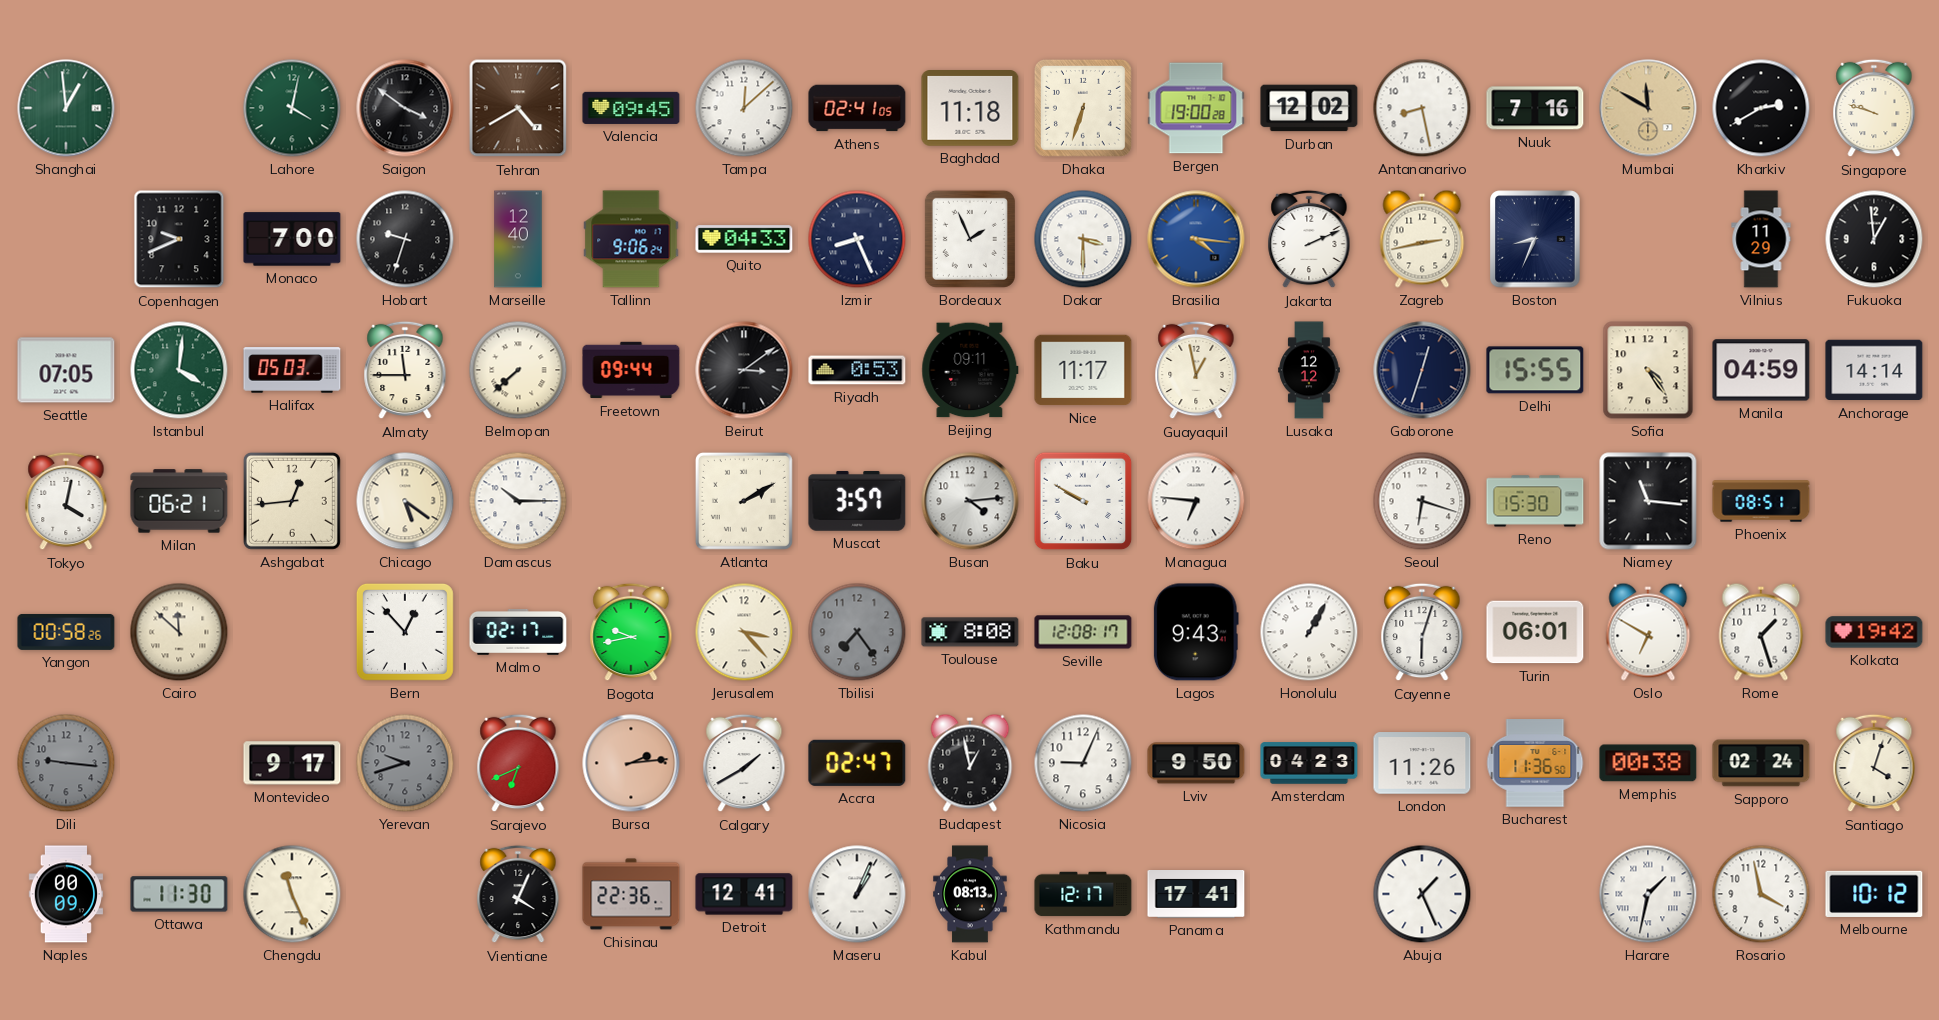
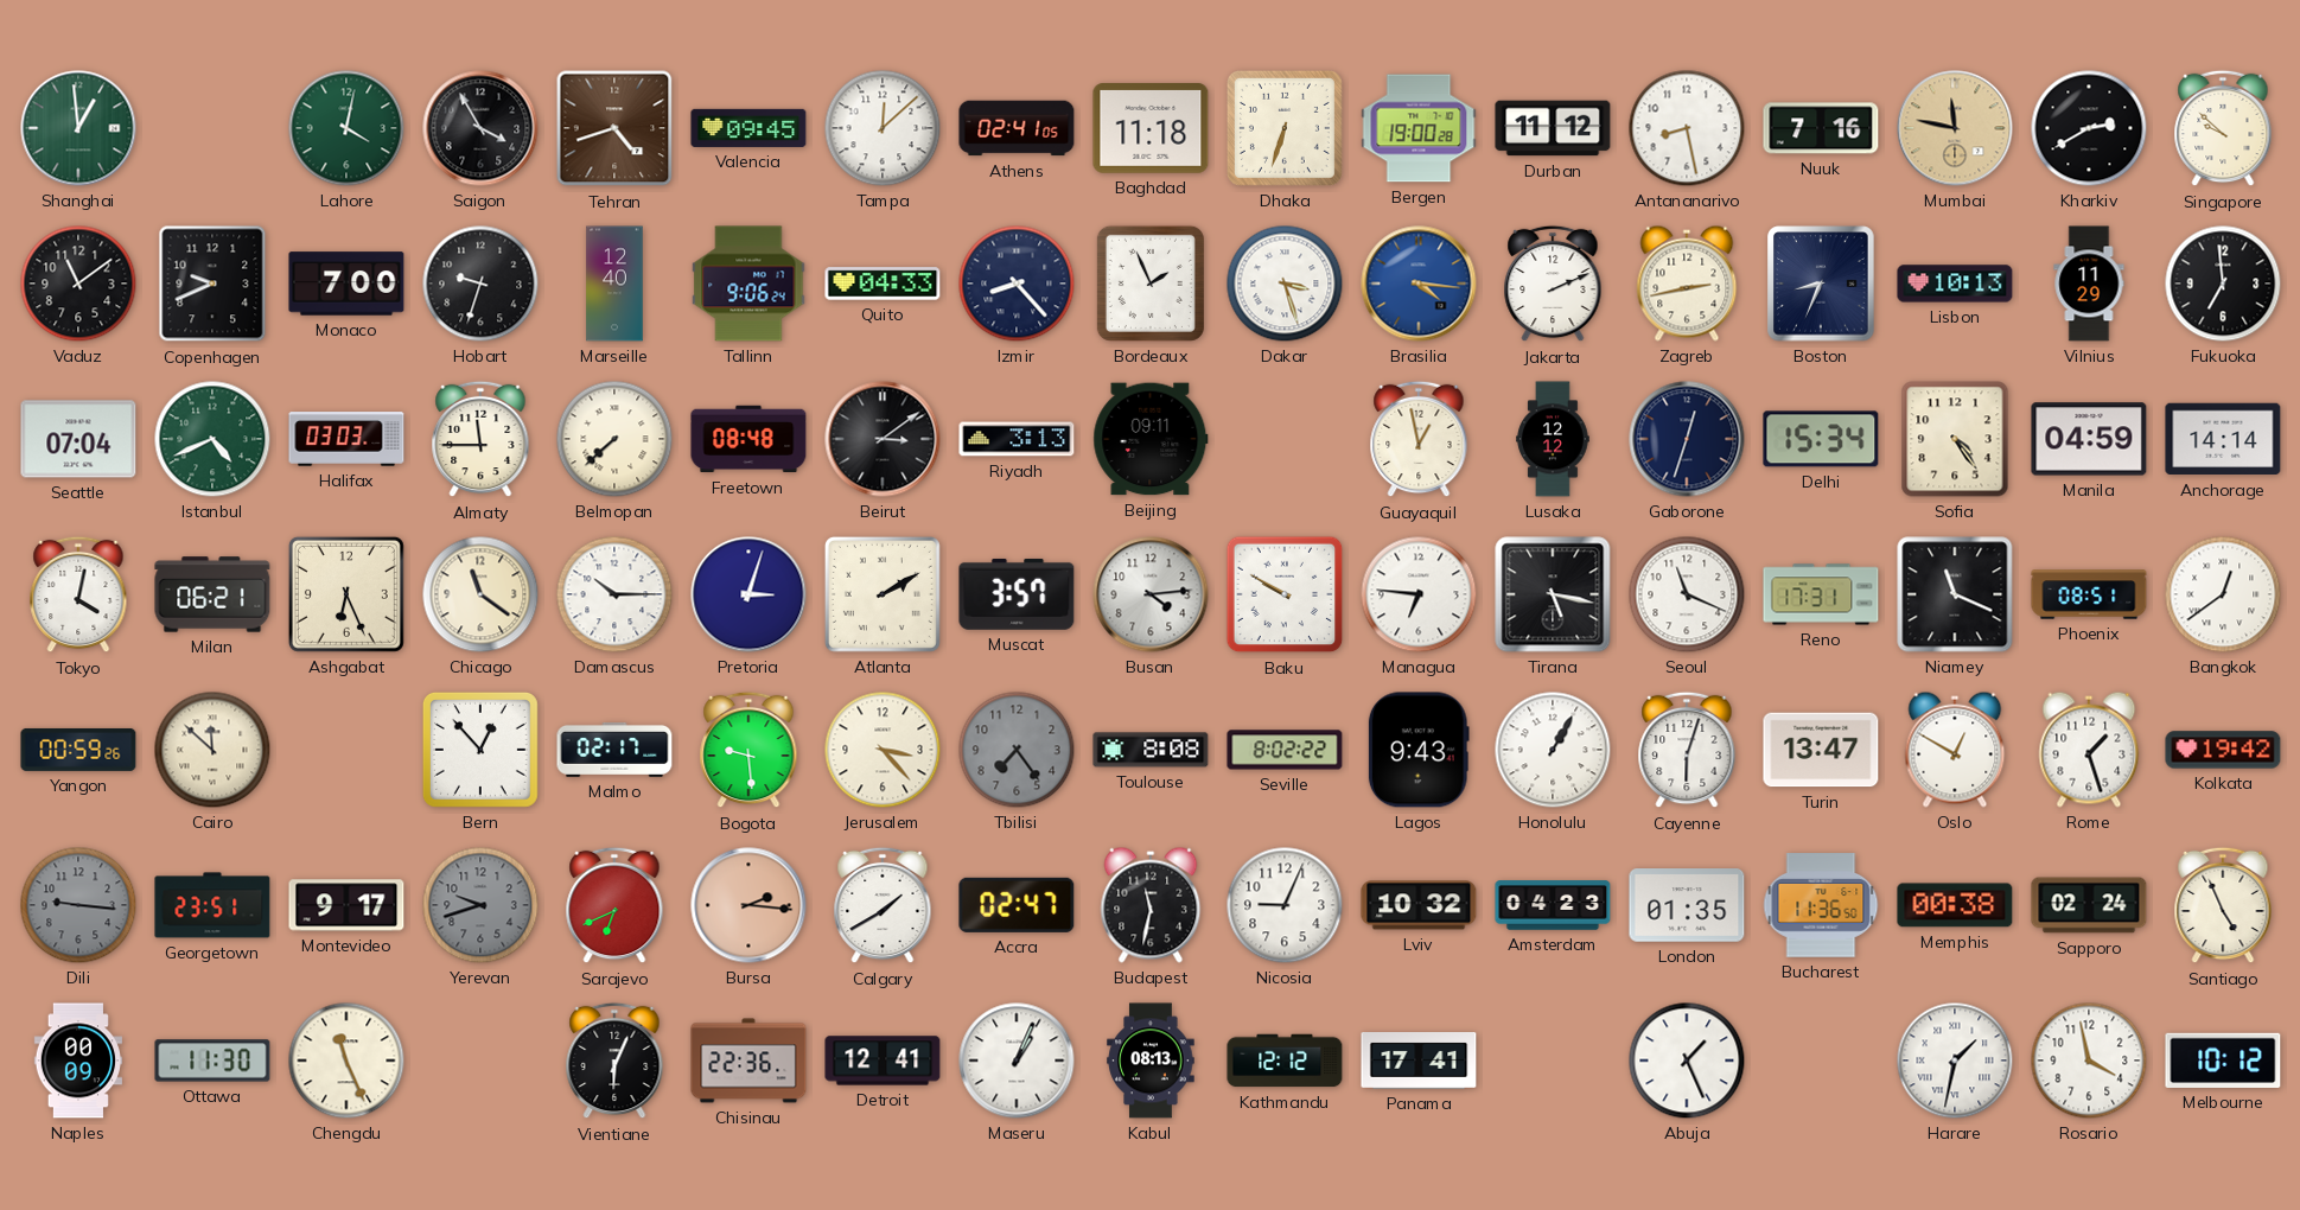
Saigon: 3:51 -> 3:55
Tehran: 4:40 -> 4:42
Durban: 12:02 -> 11:12
Mumbai: 11:50 -> 11:47
Singapore: 9:48 -> 9:52
Vaduz: none -> 11:09
Izmir: 8:26 -> 8:23
Dakar: 3:30 -> 3:27
Lisbon: none -> 10:13
Fukuoka: 12:59 -> 6:59
Seattle: 07:05 -> 07:04
Istanbul: 4:01 -> 4:41
Halifax: 05:03 -> 03:03
Freetown: 09:44 -> 08:48
Riyadh: 0:53 -> 3:13
Nice: 11:17 -> none
Delhi: 15:55 -> 15:34
Ashgabat: 12:44 -> 6:26
Chicago: 5:21 -> 11:21
Pretoria: none -> 3:03
Tirana: none -> 5:17
Seoul: 6:18 -> 11:19
Reno: 15:30 -> 17:31
Niamey: 11:16 -> 11:19
Bangkok: none -> 12:39
Yangon: 00:58 -> 00:59
Bogota: 9:43 -> 9:29
Seville: 12:08 -> 8:02
Turin: 06:01 -> 13:47
Oslo: 6:50 -> 12:50
Georgetown: none -> 23:51
Bursa: 2:14 -> 2:16
Budapest: 12:58 -> 11:32
Lviv: 9:50 -> 10:32
London: 11:26 -> 01:35
Santiago: 4:03 -> 4:56
Vientiane: 4:04 -> 6:04
Kathmandu: 12:17 -> 12:12
